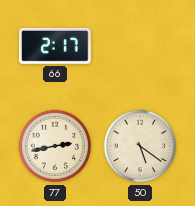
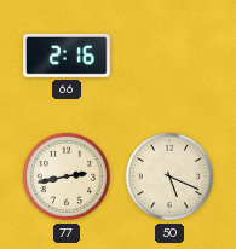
66: 2:17 -> 2:16
50: 5:21 -> 5:19
